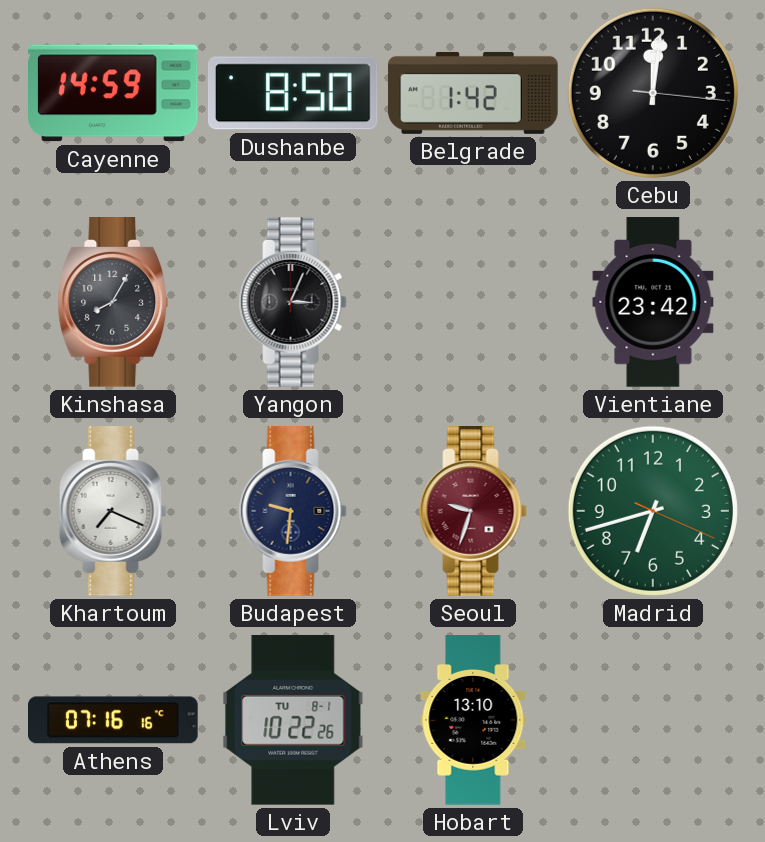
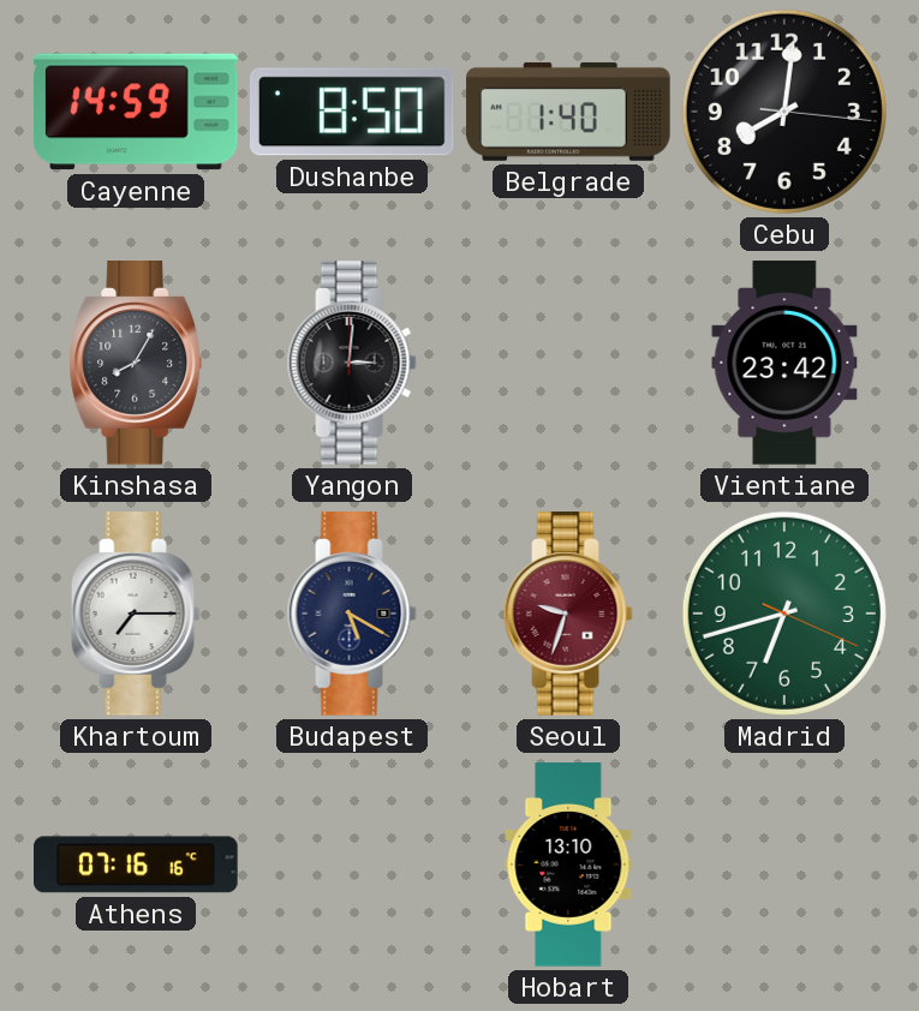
Belgrade: 1:42 -> 1:40
Cebu: 12:01 -> 8:01
Yangon: 3:04 -> 3:01
Khartoum: 7:19 -> 7:15
Budapest: 9:31 -> 5:20
Lviv: 10:22 -> none
